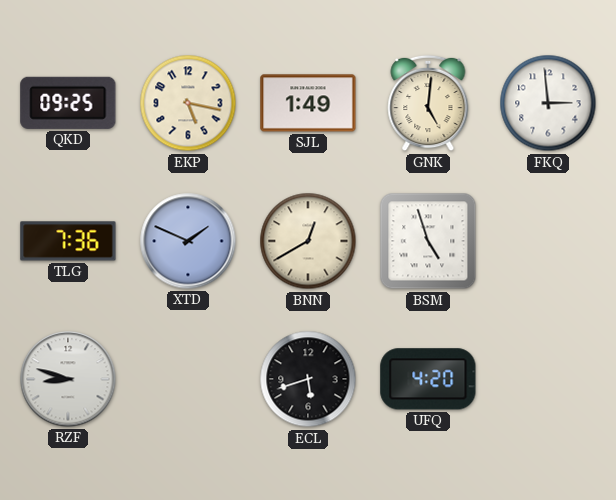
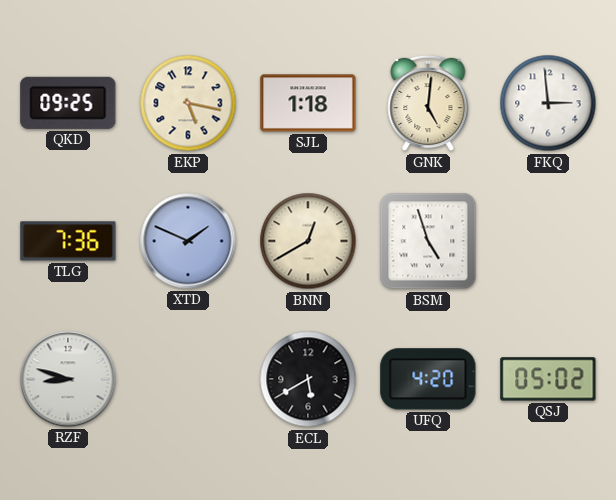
SJL: 1:49 -> 1:18
ECL: 5:42 -> 5:40
QSJ: none -> 05:02
